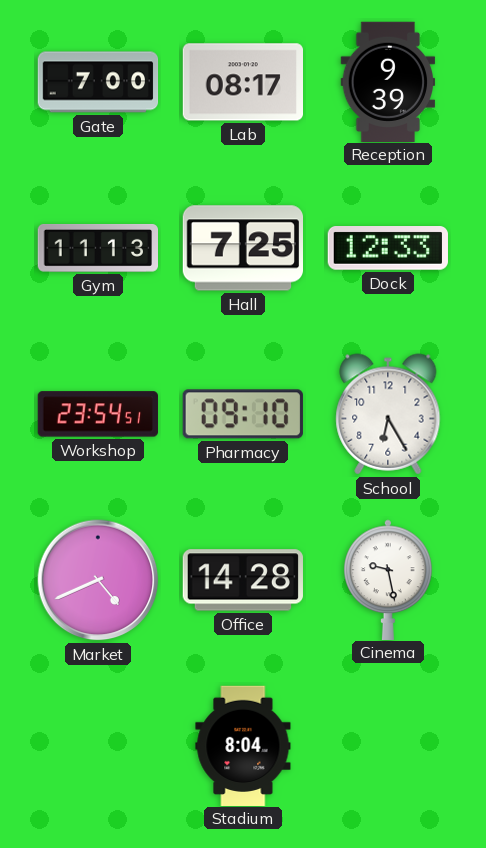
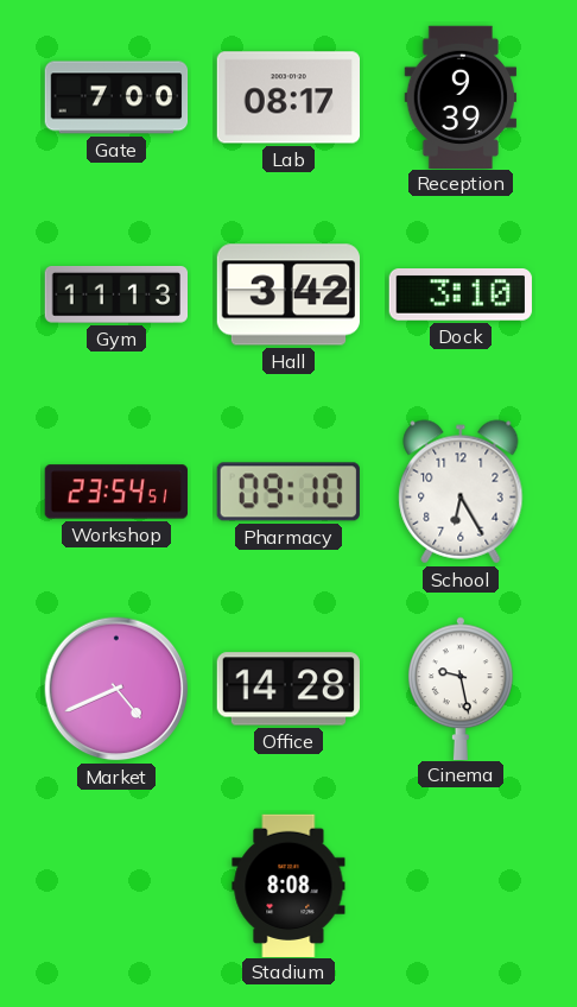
Hall: 7:25 -> 3:42
Dock: 12:33 -> 3:10
Stadium: 8:04 -> 8:08
